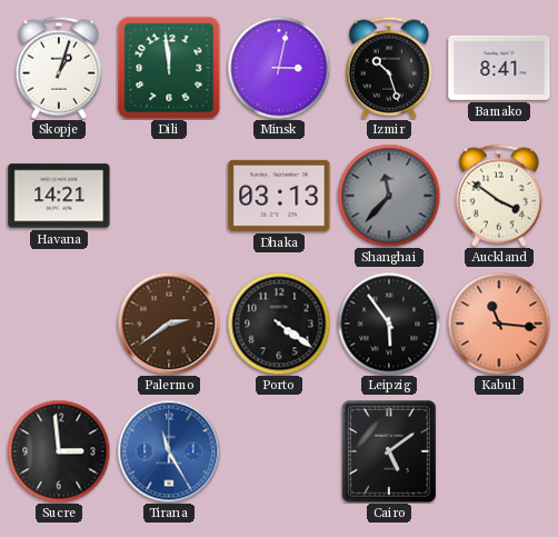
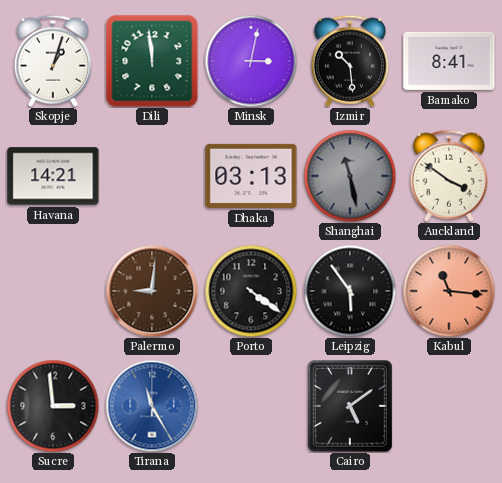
Izmir: 10:27 -> 10:29
Shanghai: 11:37 -> 11:28
Palermo: 2:39 -> 9:01
